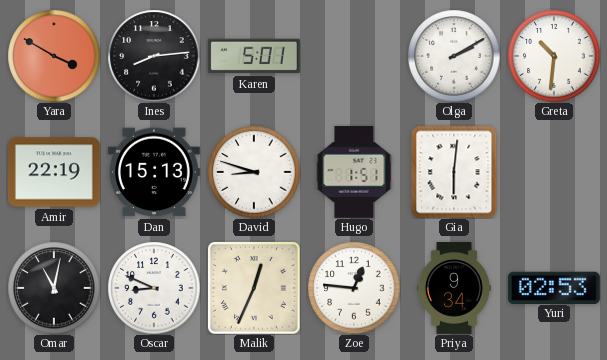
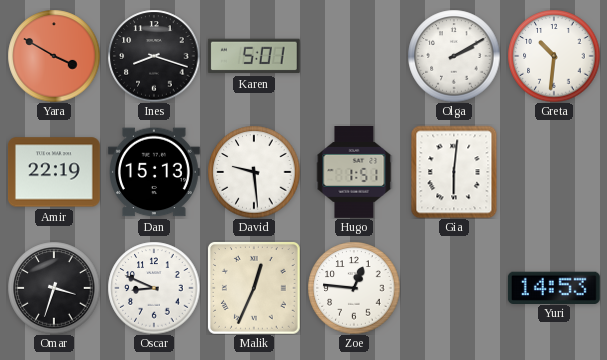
Ines: 8:14 -> 8:18
David: 8:48 -> 9:29
Omar: 11:02 -> 3:33
Priya: 9:34 -> none
Yuri: 02:53 -> 14:53
